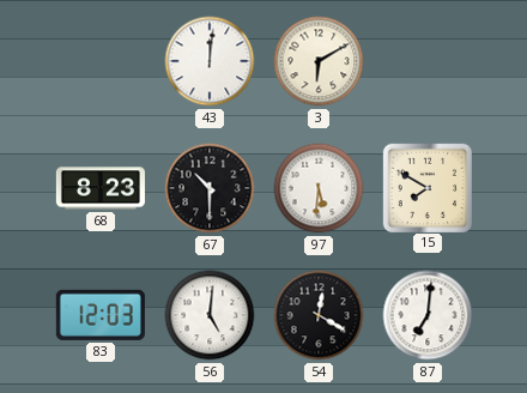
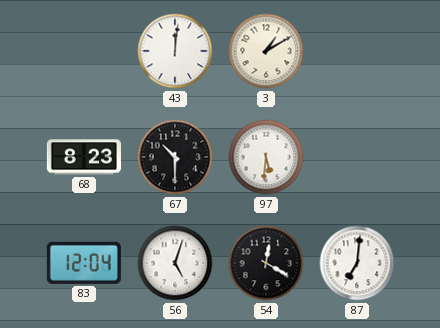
3: 6:10 -> 1:10
15: 7:50 -> none
83: 12:03 -> 12:04
56: 5:01 -> 5:03
